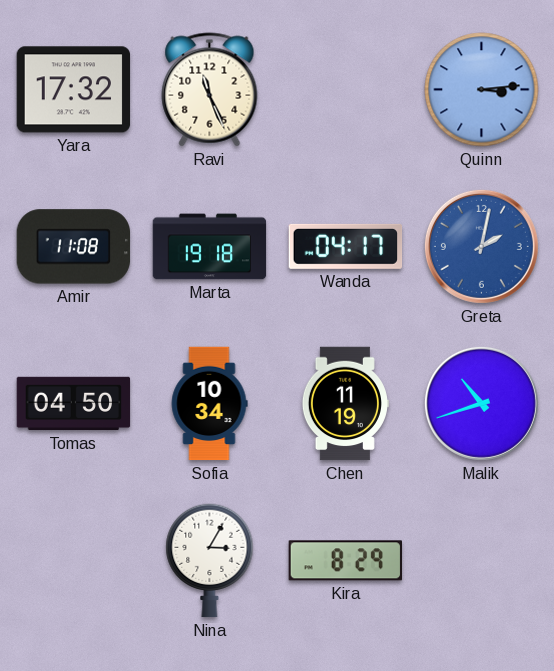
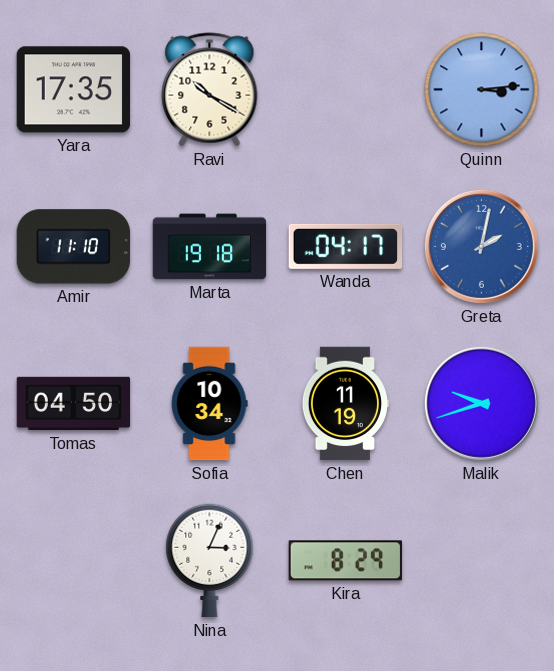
Yara: 17:32 -> 17:35
Ravi: 11:26 -> 10:20
Amir: 11:08 -> 11:10
Malik: 10:42 -> 9:42
Nina: 3:05 -> 3:04
